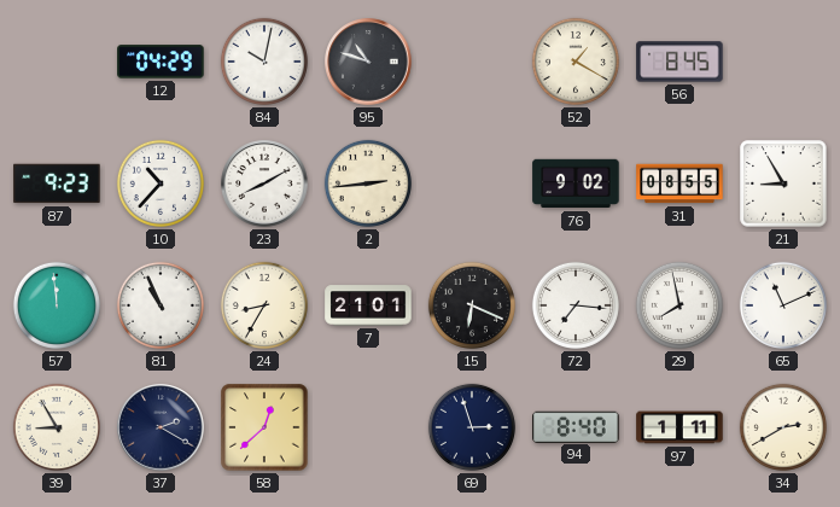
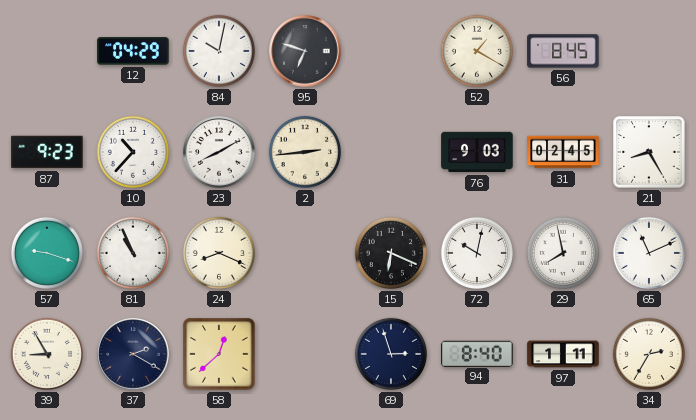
95: 10:48 -> 6:48
76: 9:02 -> 9:03
31: 08:55 -> 02:45
21: 8:55 -> 8:25
57: 11:59 -> 9:18
24: 8:35 -> 8:19
7: 21:01 -> none
72: 7:16 -> 10:02
34: 2:40 -> 2:35
